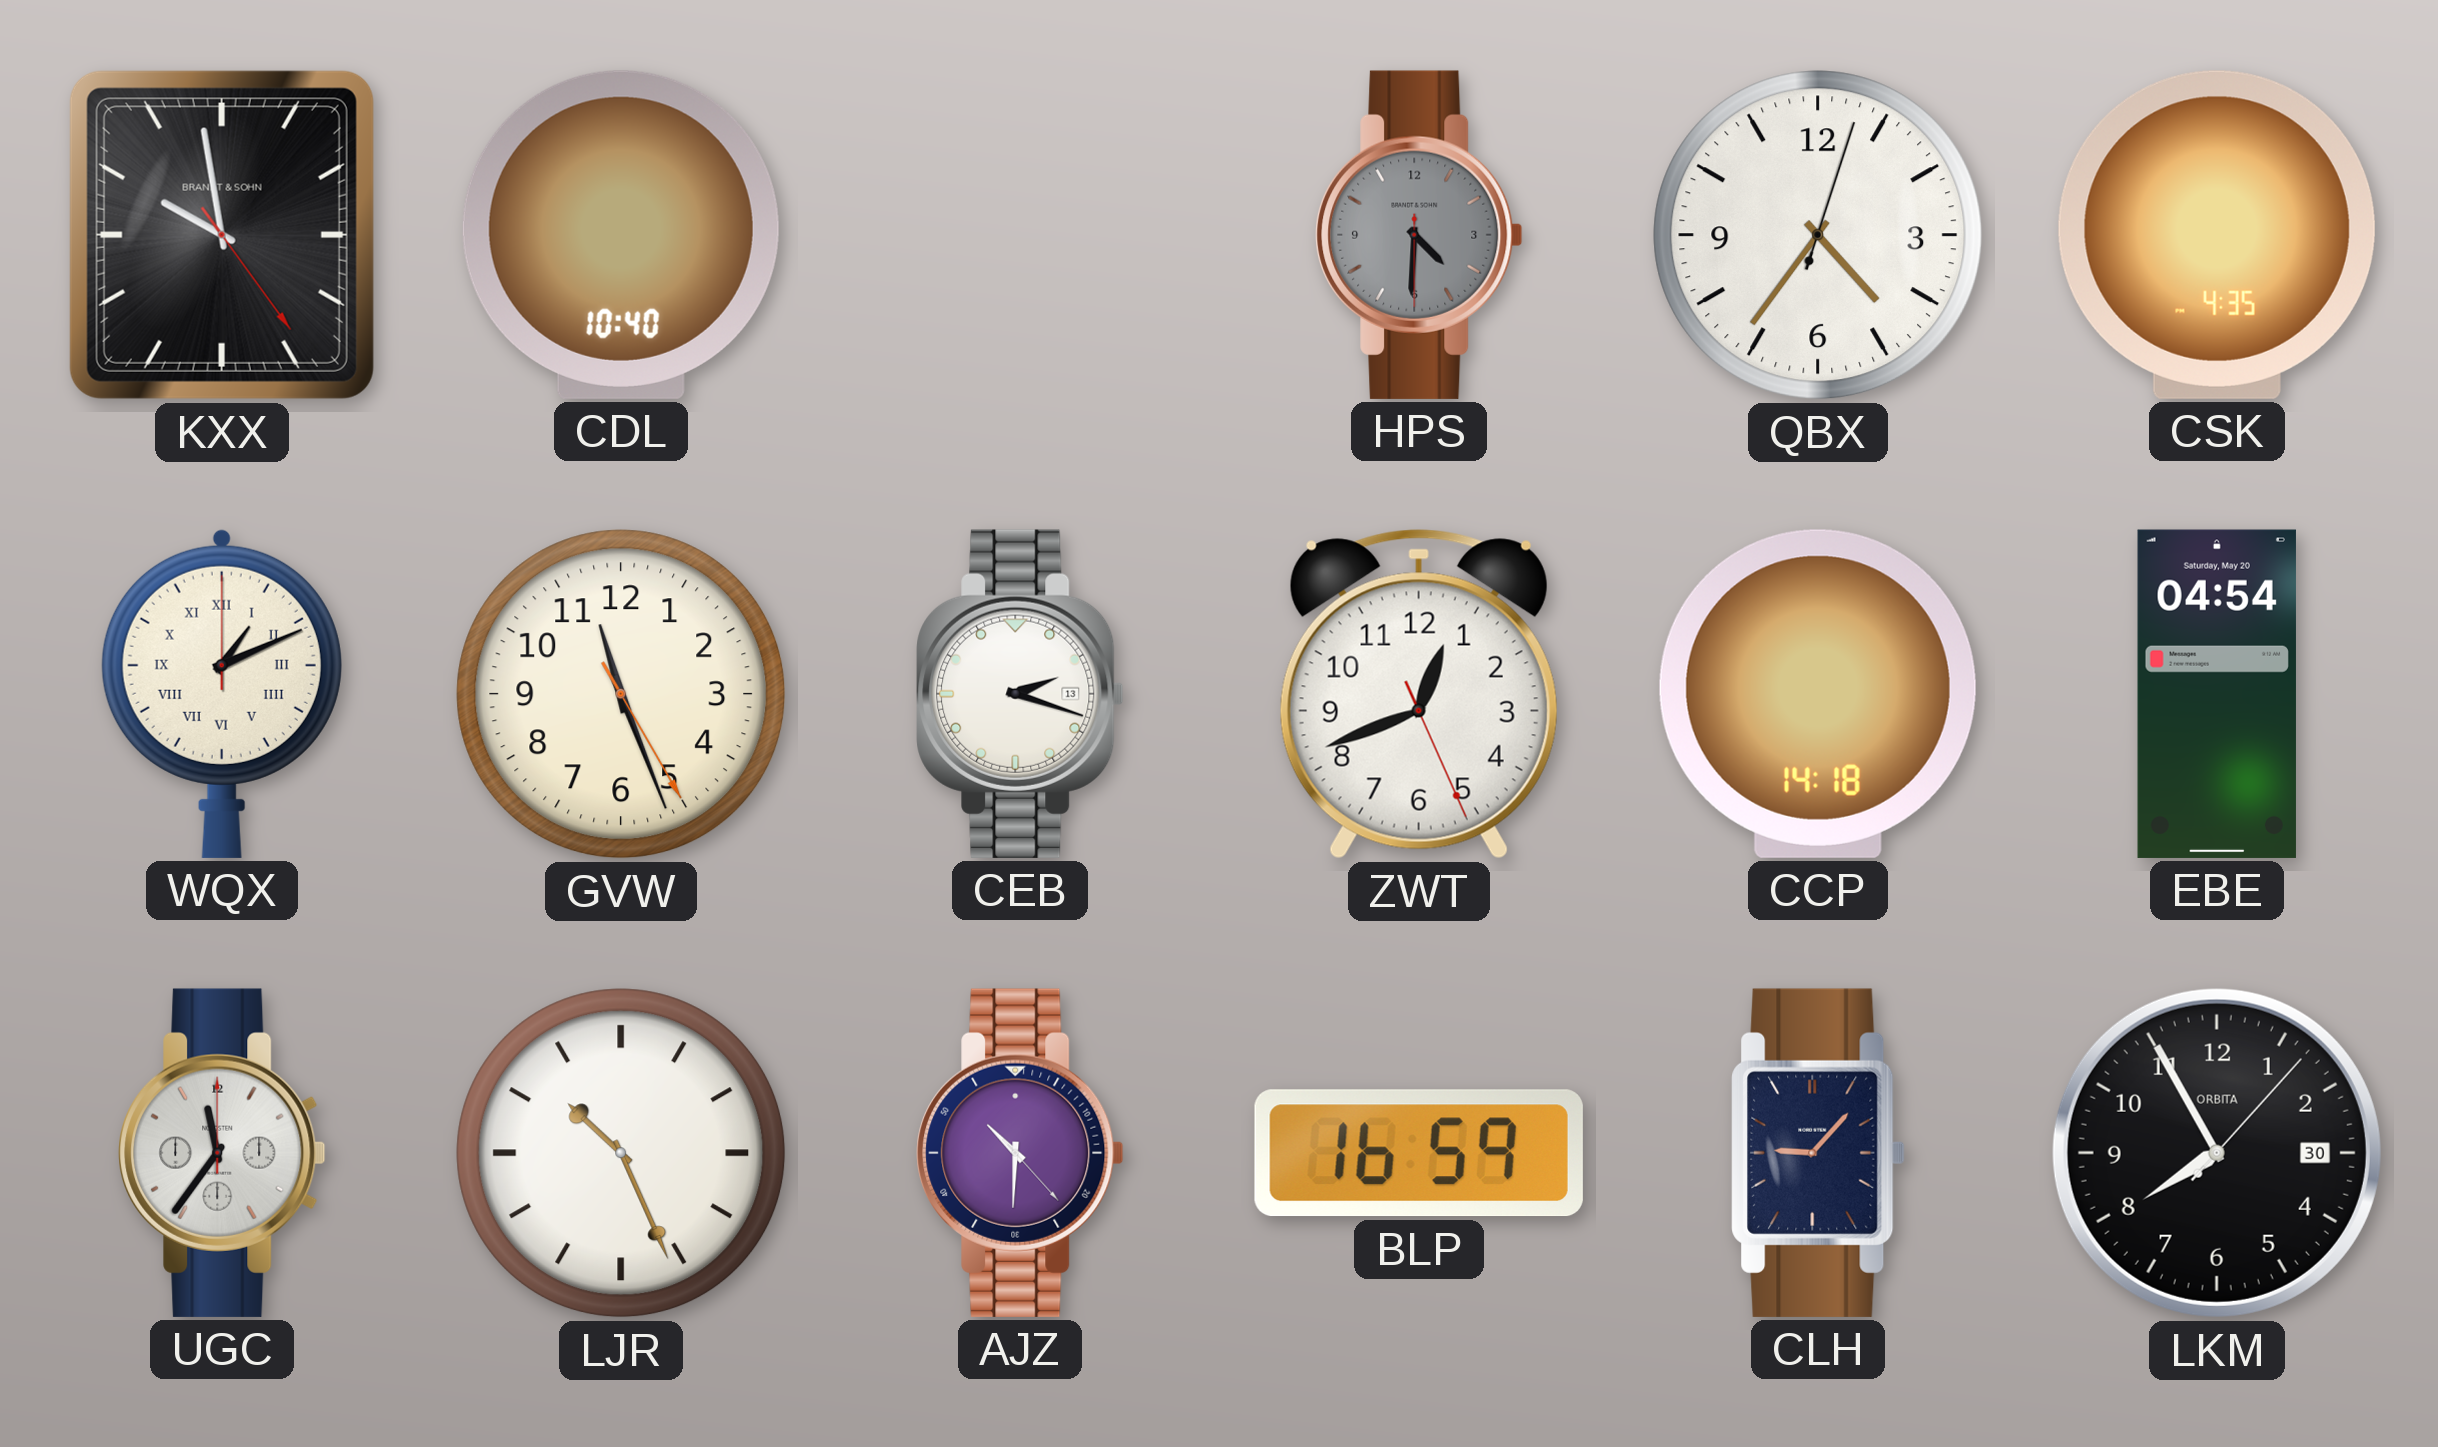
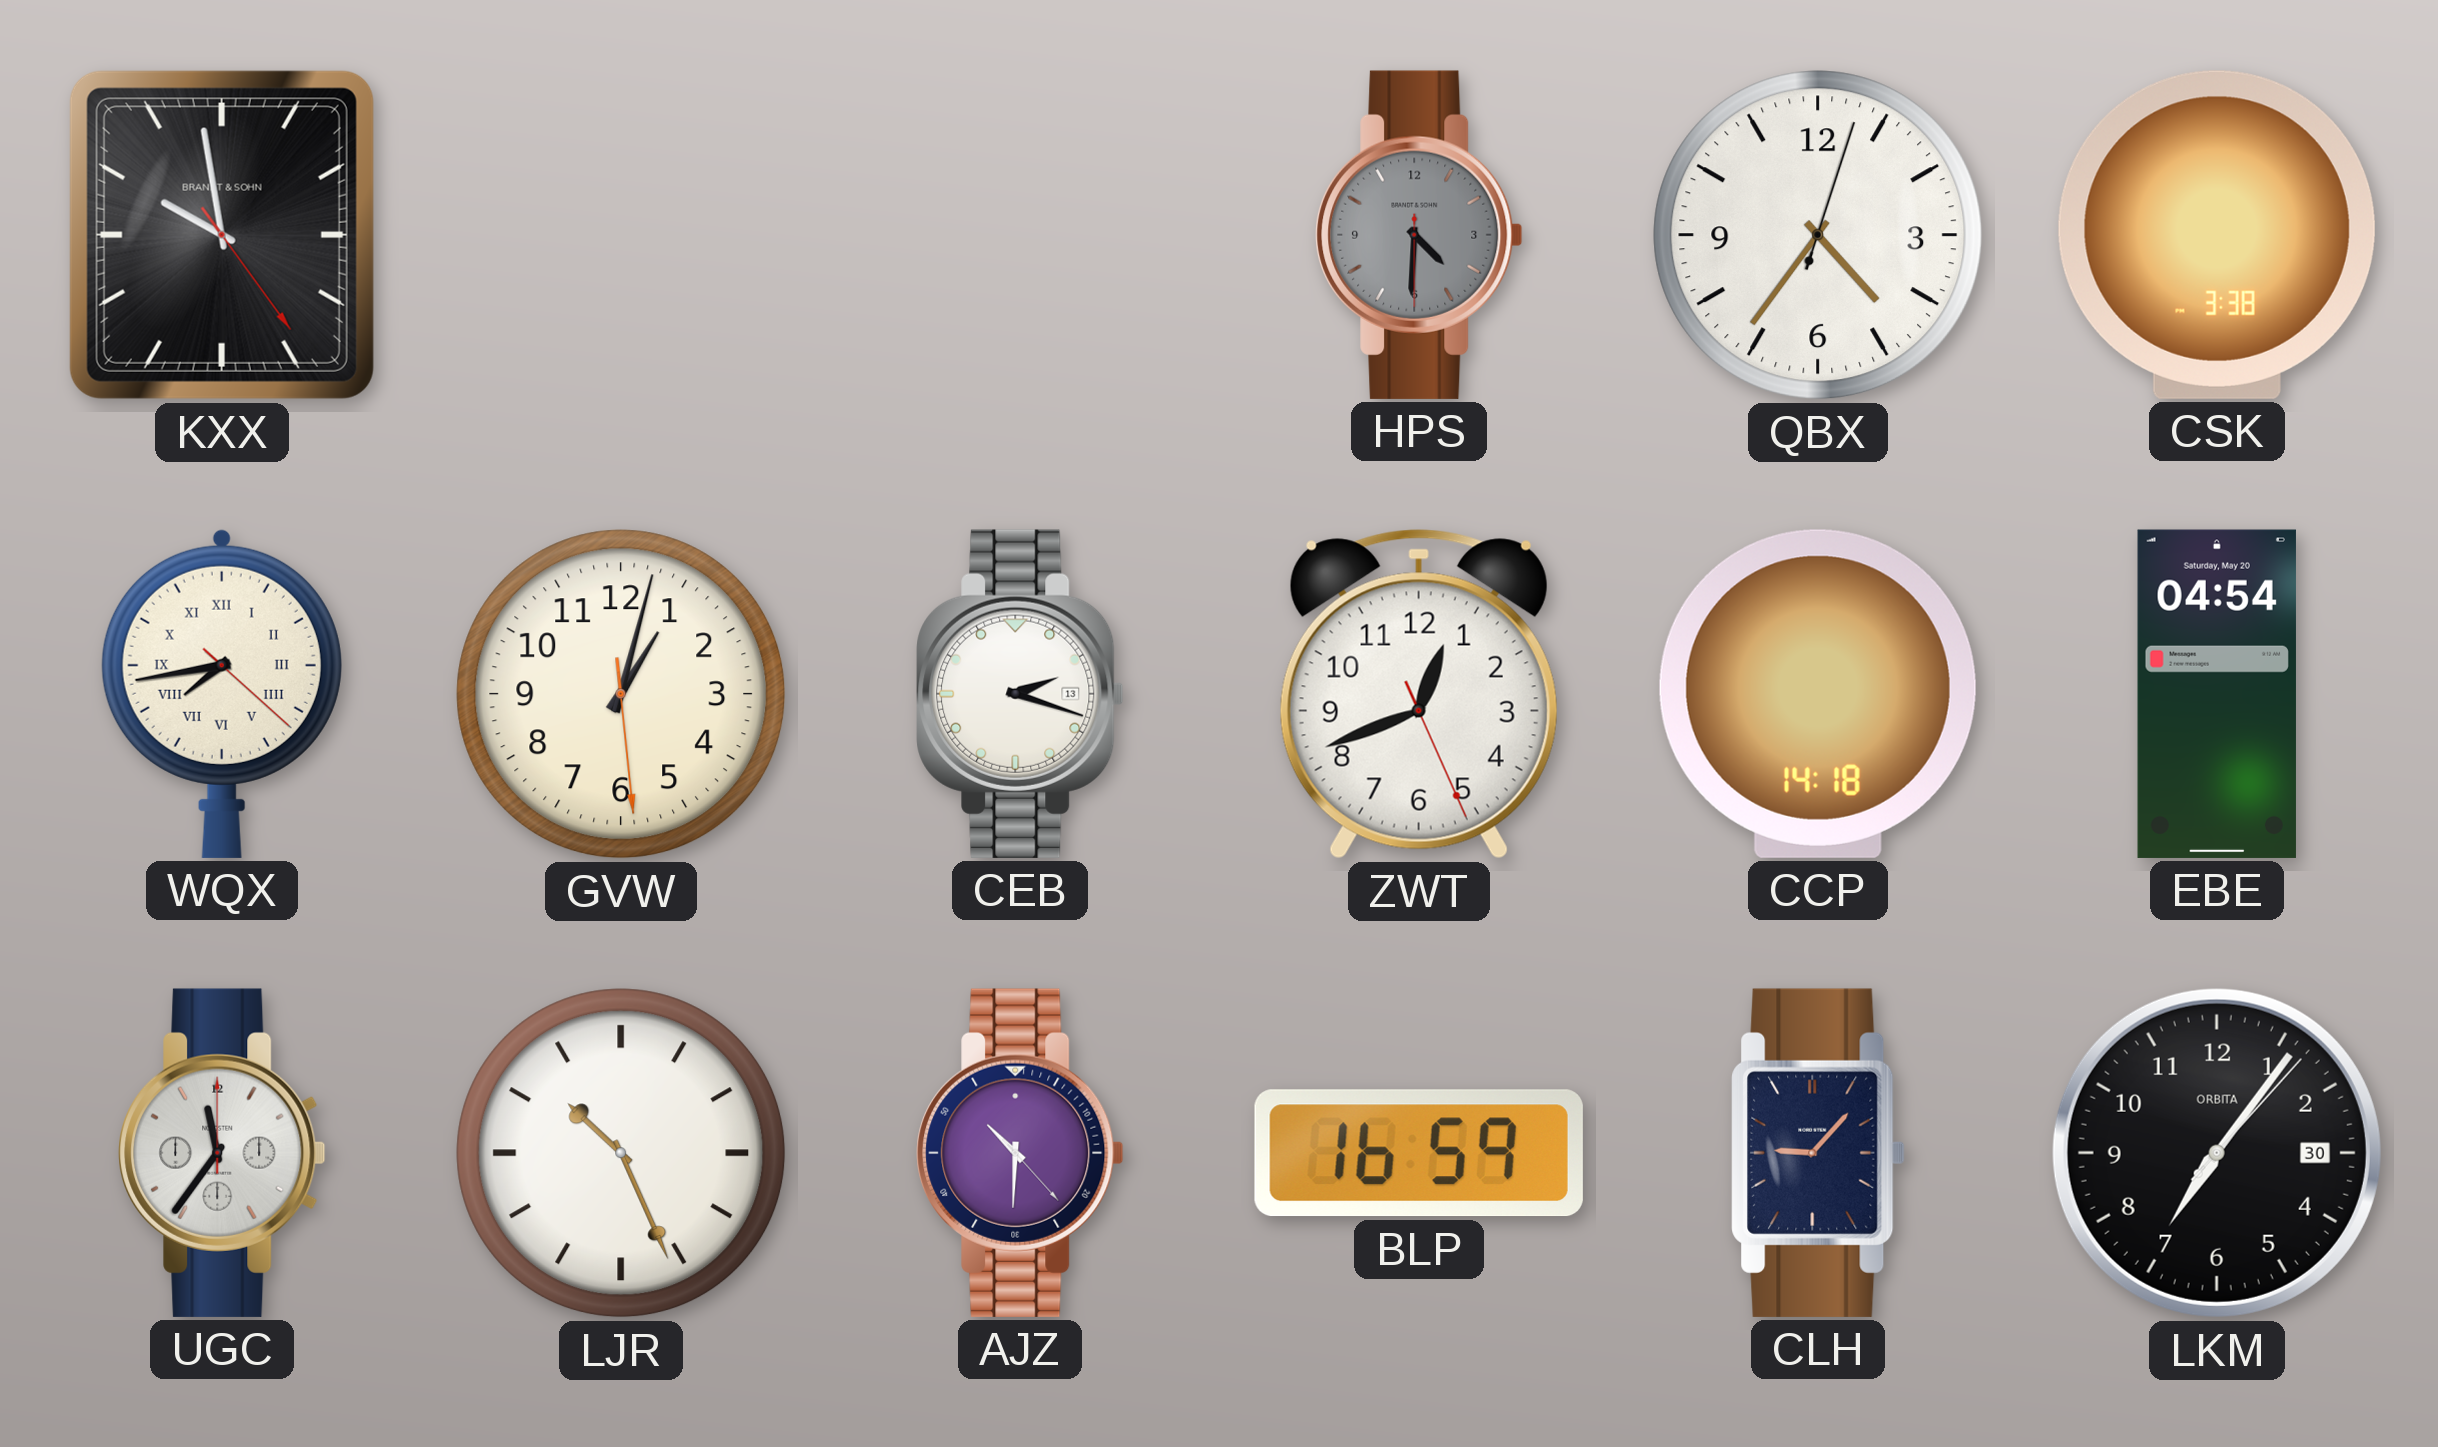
CDL: 10:40 -> none
CSK: 4:35 -> 3:38
WQX: 1:11 -> 7:43
GVW: 11:26 -> 1:02
LKM: 7:55 -> 7:06
